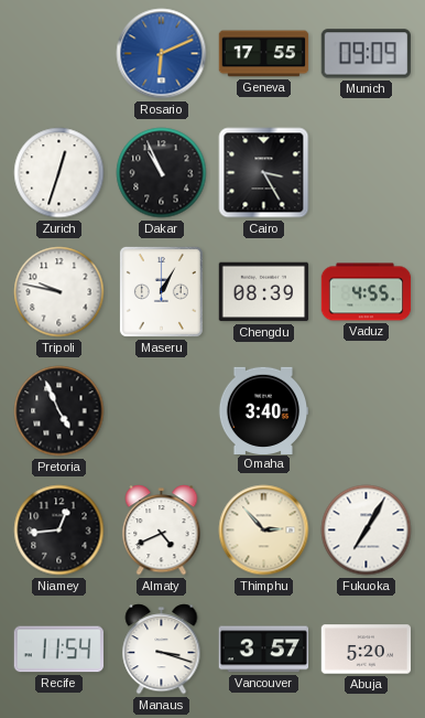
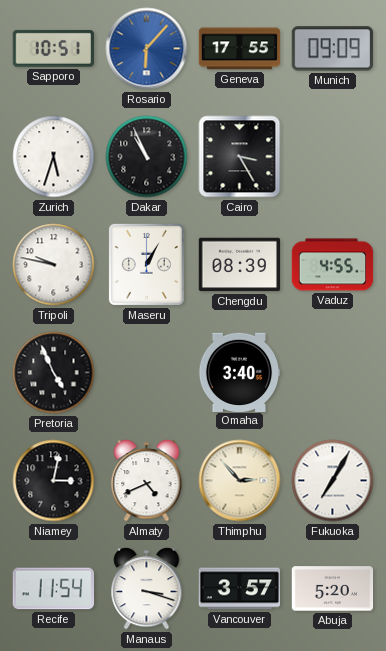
Sapporo: none -> 10:51
Rosario: 6:11 -> 6:07
Zurich: 12:33 -> 5:33
Niamey: 12:44 -> 3:02
